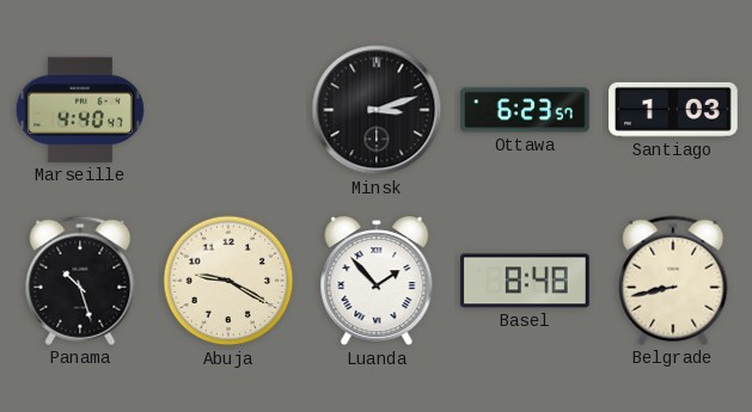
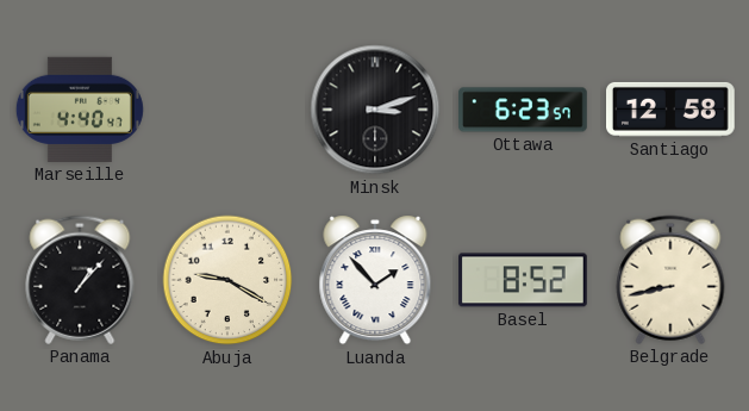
Santiago: 1:03 -> 12:58
Panama: 10:27 -> 1:07
Basel: 8:48 -> 8:52
